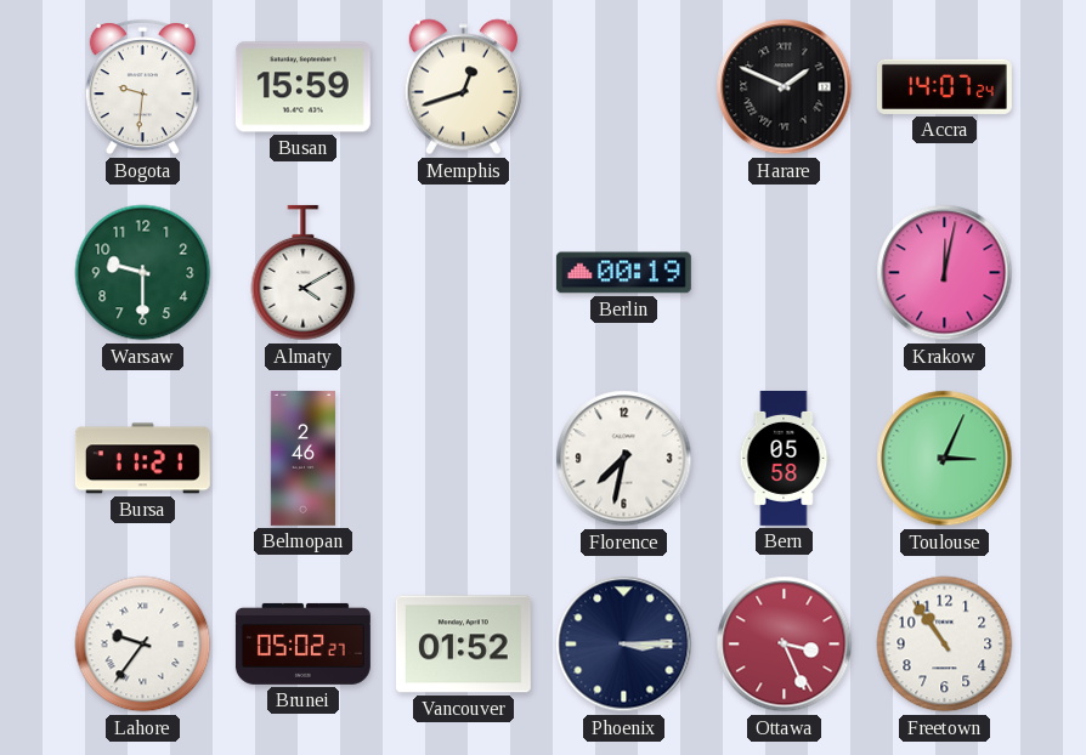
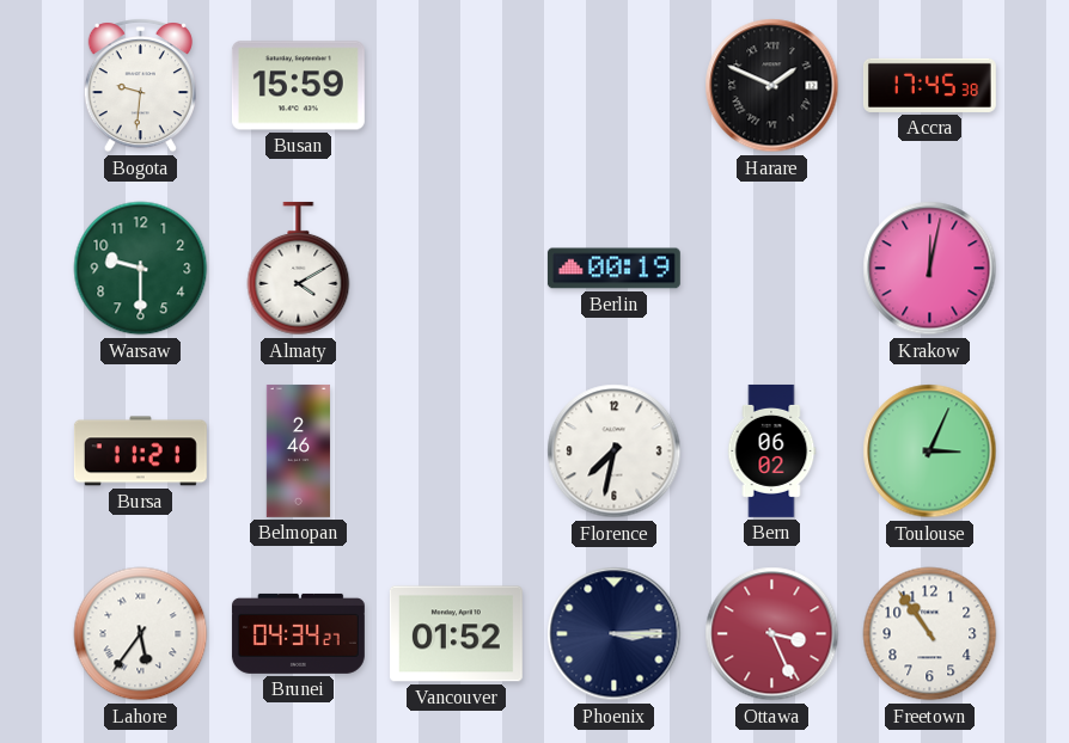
Memphis: 12:42 -> none
Accra: 14:07 -> 17:45
Bern: 05:58 -> 06:02
Lahore: 9:36 -> 5:36
Brunei: 05:02 -> 04:34
